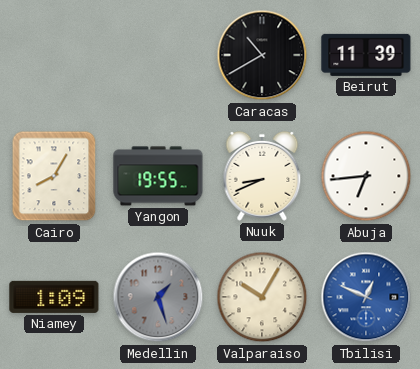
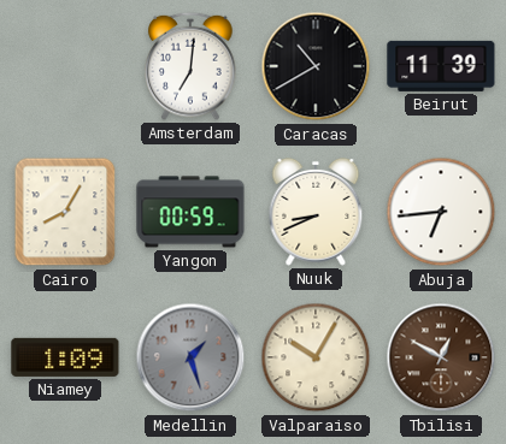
Amsterdam: none -> 7:01
Yangon: 19:55 -> 00:59
Tbilisi: 12:49 -> 12:50
Tbilisi dial: blue -> brown
